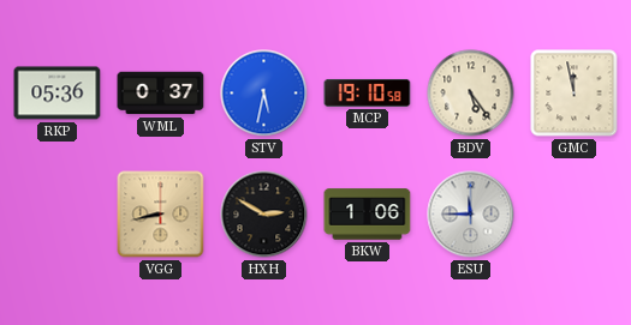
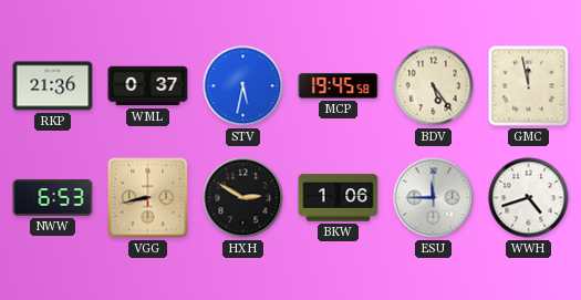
RKP: 05:36 -> 21:36
MCP: 19:10 -> 19:45
NWW: none -> 6:53
WWH: none -> 4:42
